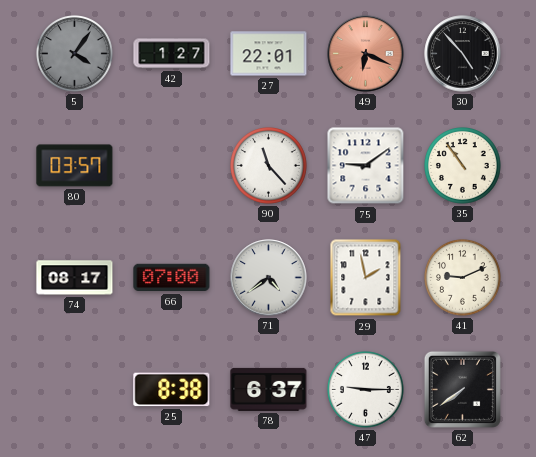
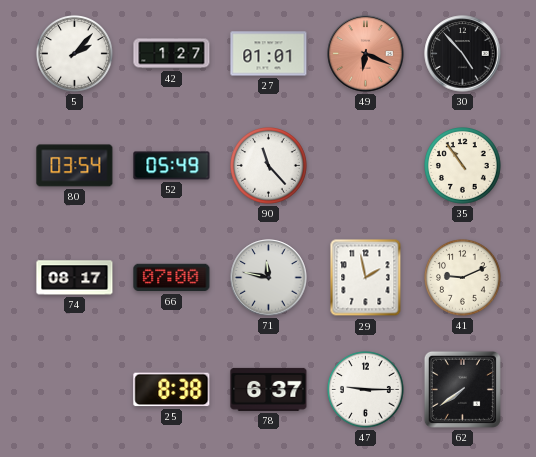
5: 4:06 -> 2:07
5 dial: grey -> white
27: 22:01 -> 01:01
80: 03:57 -> 03:54
52: none -> 05:49
75: 9:09 -> none
71: 4:39 -> 11:47
